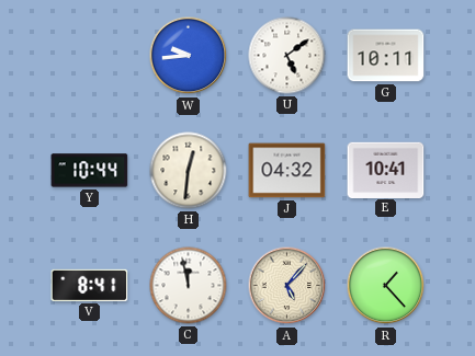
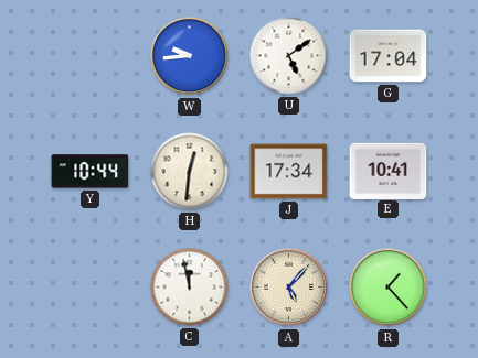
G: 10:11 -> 17:04
J: 04:32 -> 17:34
V: 8:41 -> none
